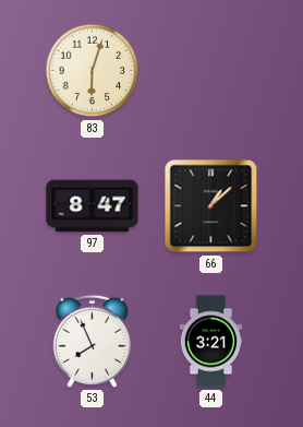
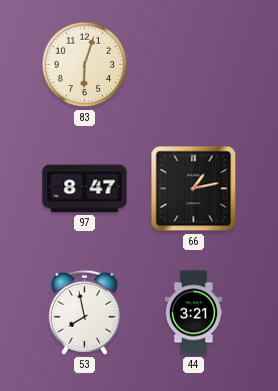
66: 1:08 -> 1:13
53: 7:56 -> 7:58
